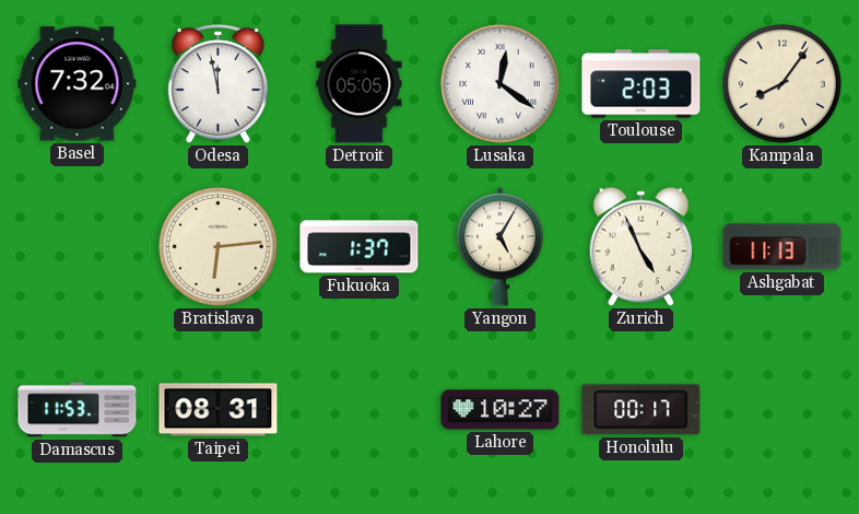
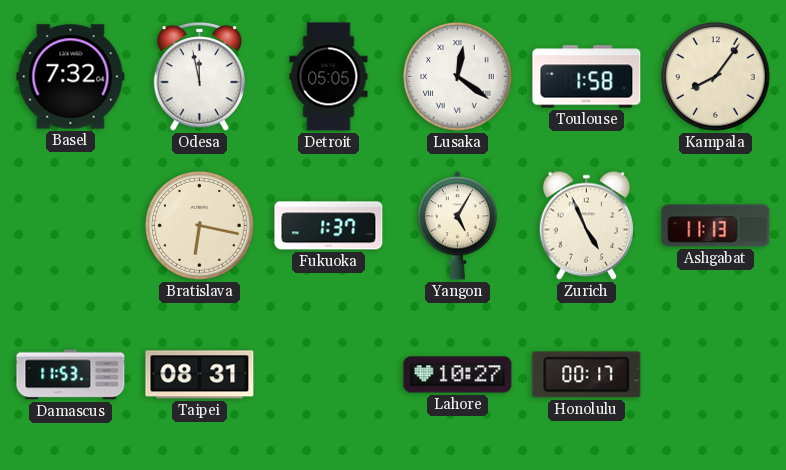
Toulouse: 2:03 -> 1:58
Bratislava: 6:14 -> 6:17
